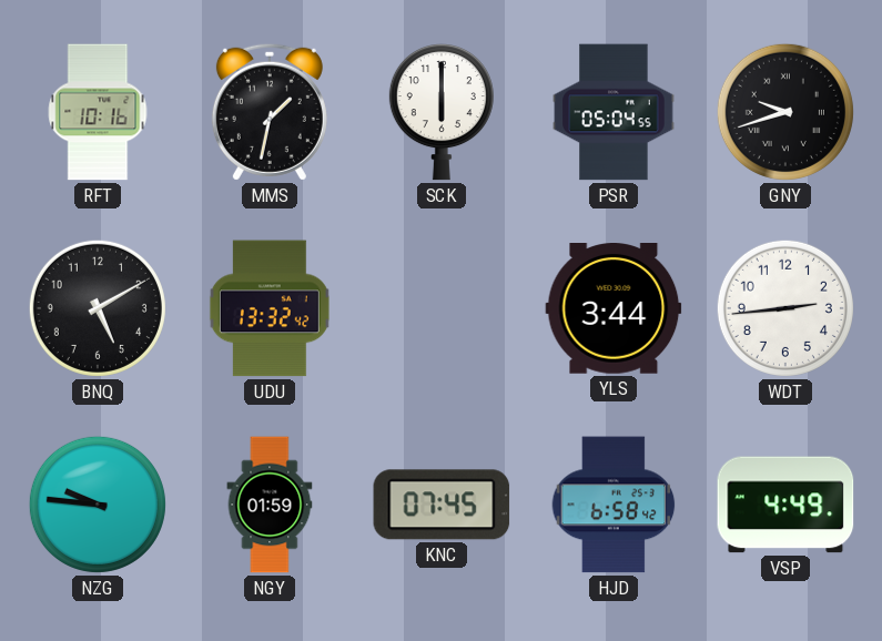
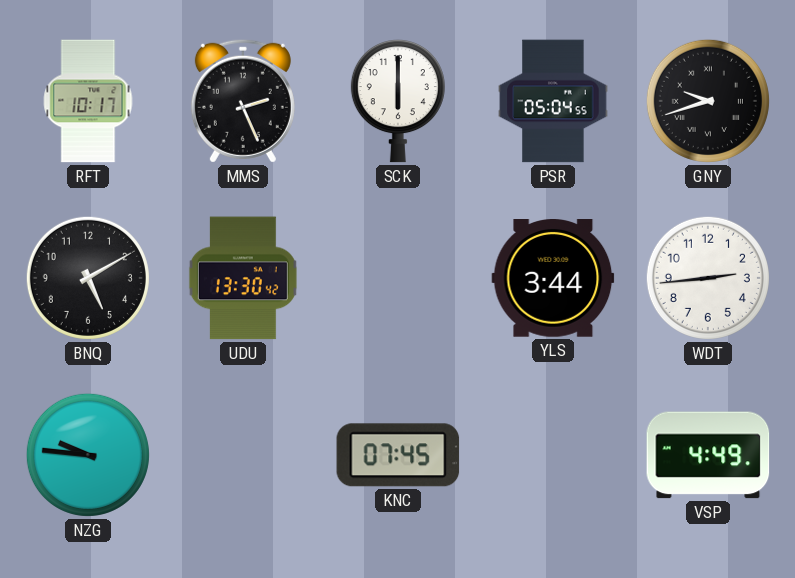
RFT: 10:16 -> 10:17
MMS: 1:32 -> 2:26
UDU: 13:32 -> 13:30
NGY: 01:59 -> none
HJD: 6:58 -> none
